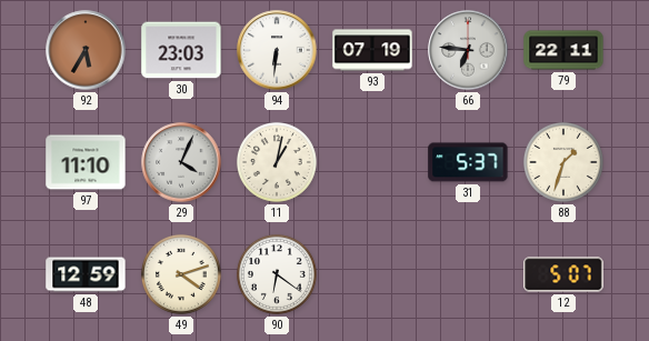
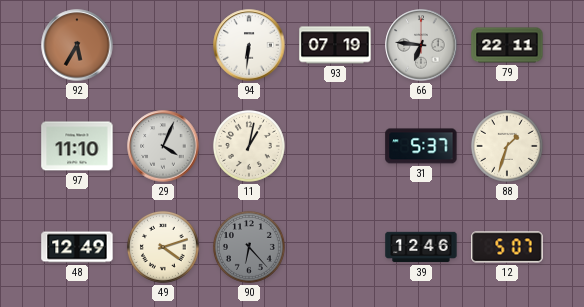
30: 23:03 -> none
48: 12:59 -> 12:49
90: 6:21 -> 6:23
90 dial: white -> grey
39: none -> 12:46
